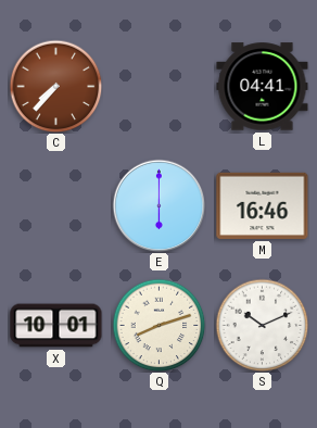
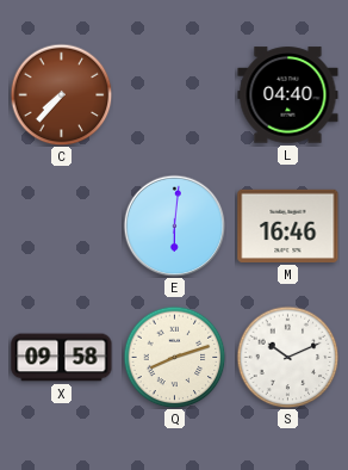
L: 04:41 -> 04:40
E: 6:00 -> 6:01
X: 10:01 -> 09:58
